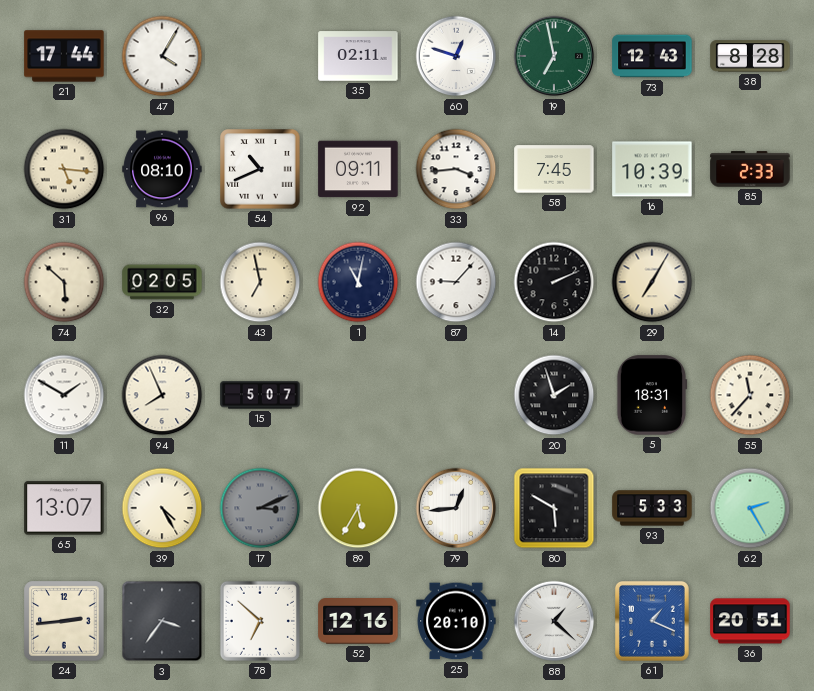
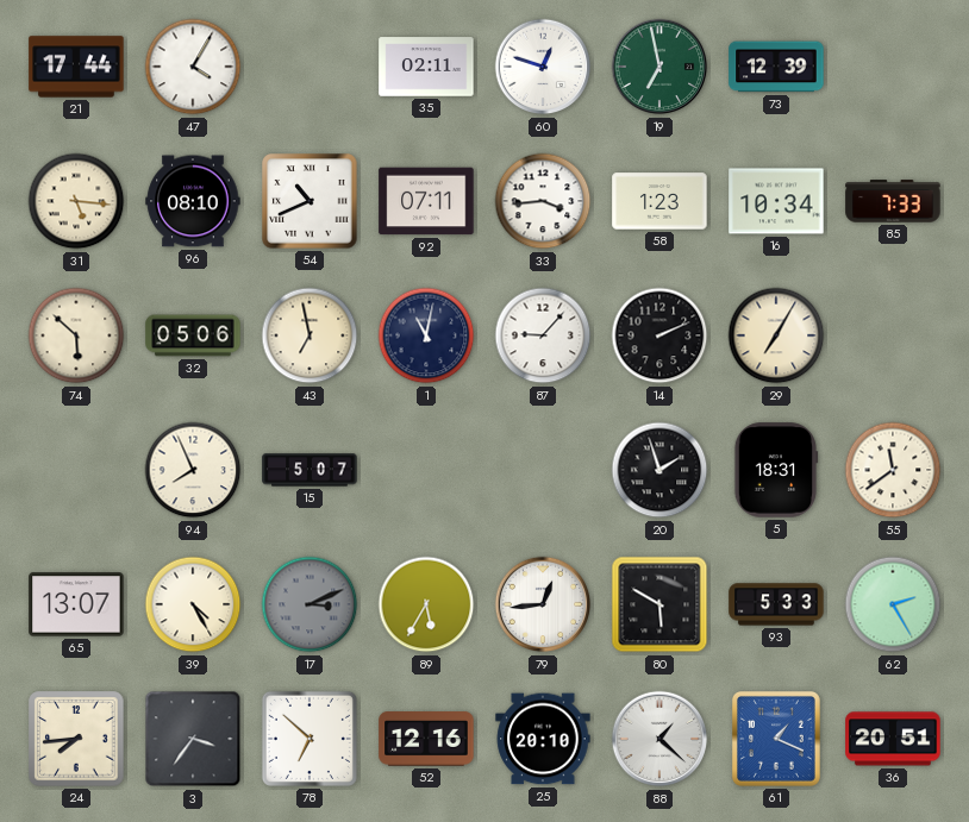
73: 12:43 -> 12:39
38: 8:28 -> none
92: 09:11 -> 07:11
58: 7:45 -> 1:23
16: 10:39 -> 10:34
85: 2:33 -> 7:33
32: 02:05 -> 05:06
11: 1:50 -> none
55: 11:37 -> 11:39
24: 2:44 -> 7:44
